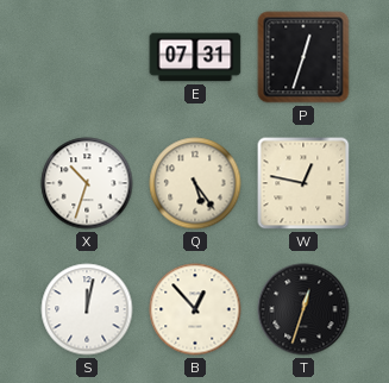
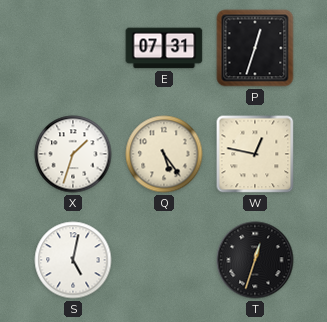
X: 10:33 -> 1:33
S: 12:02 -> 5:02
B: 12:53 -> none
